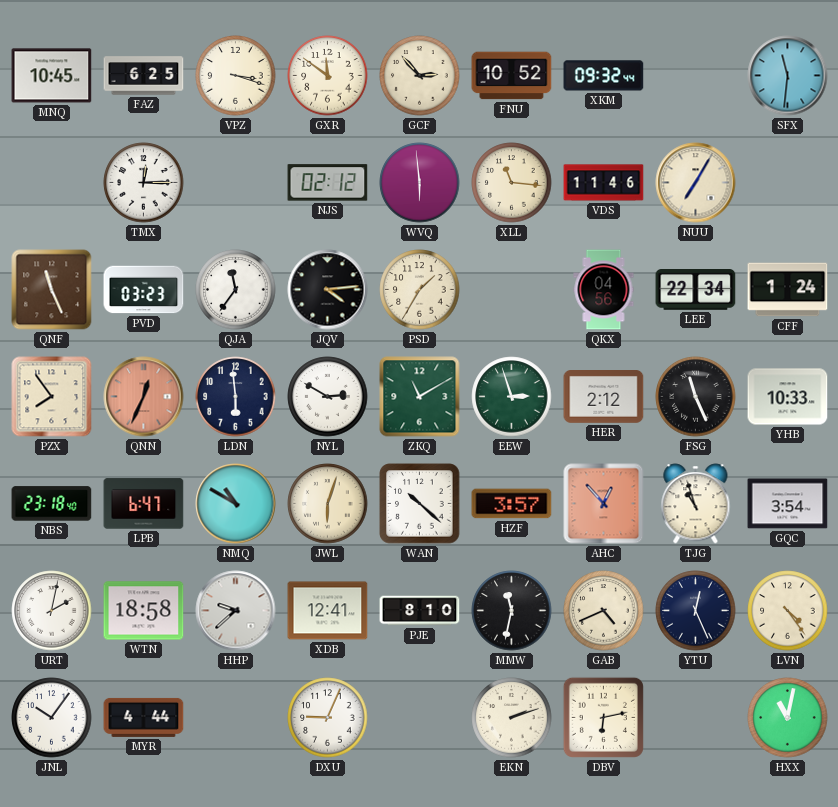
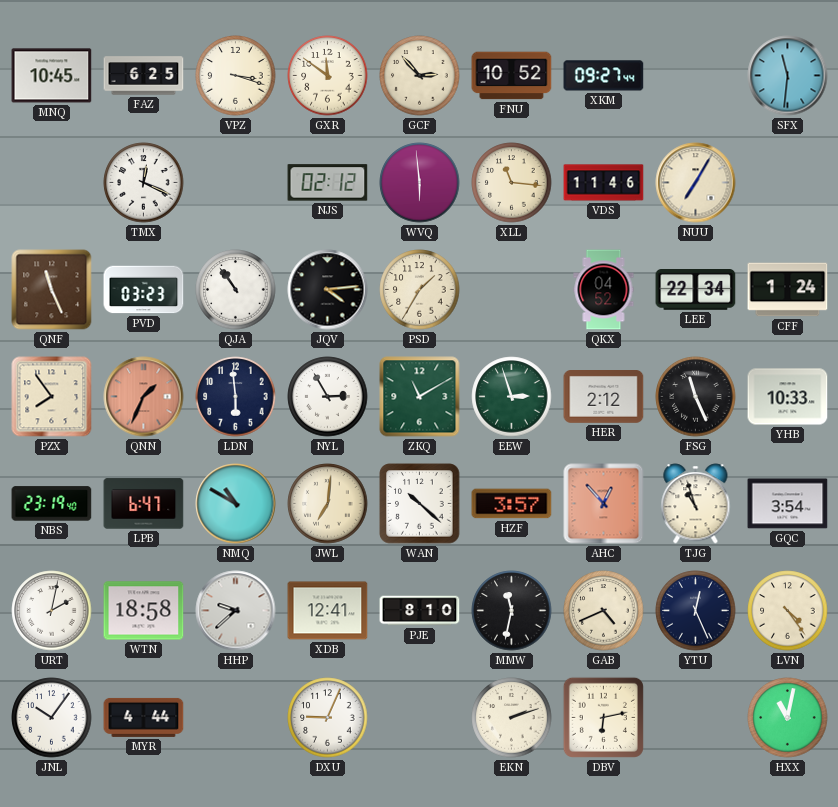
XKM: 09:32 -> 09:27
TMX: 12:15 -> 12:19
QJA: 11:36 -> 10:54
QKX: 04:56 -> 04:52
QNN: 12:34 -> 1:34
NYL: 2:50 -> 2:55
NBS: 23:18 -> 23:19
JWL: 6:03 -> 7:01
